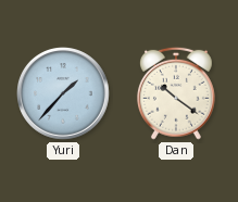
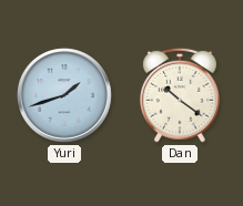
Yuri: 1:37 -> 1:42
